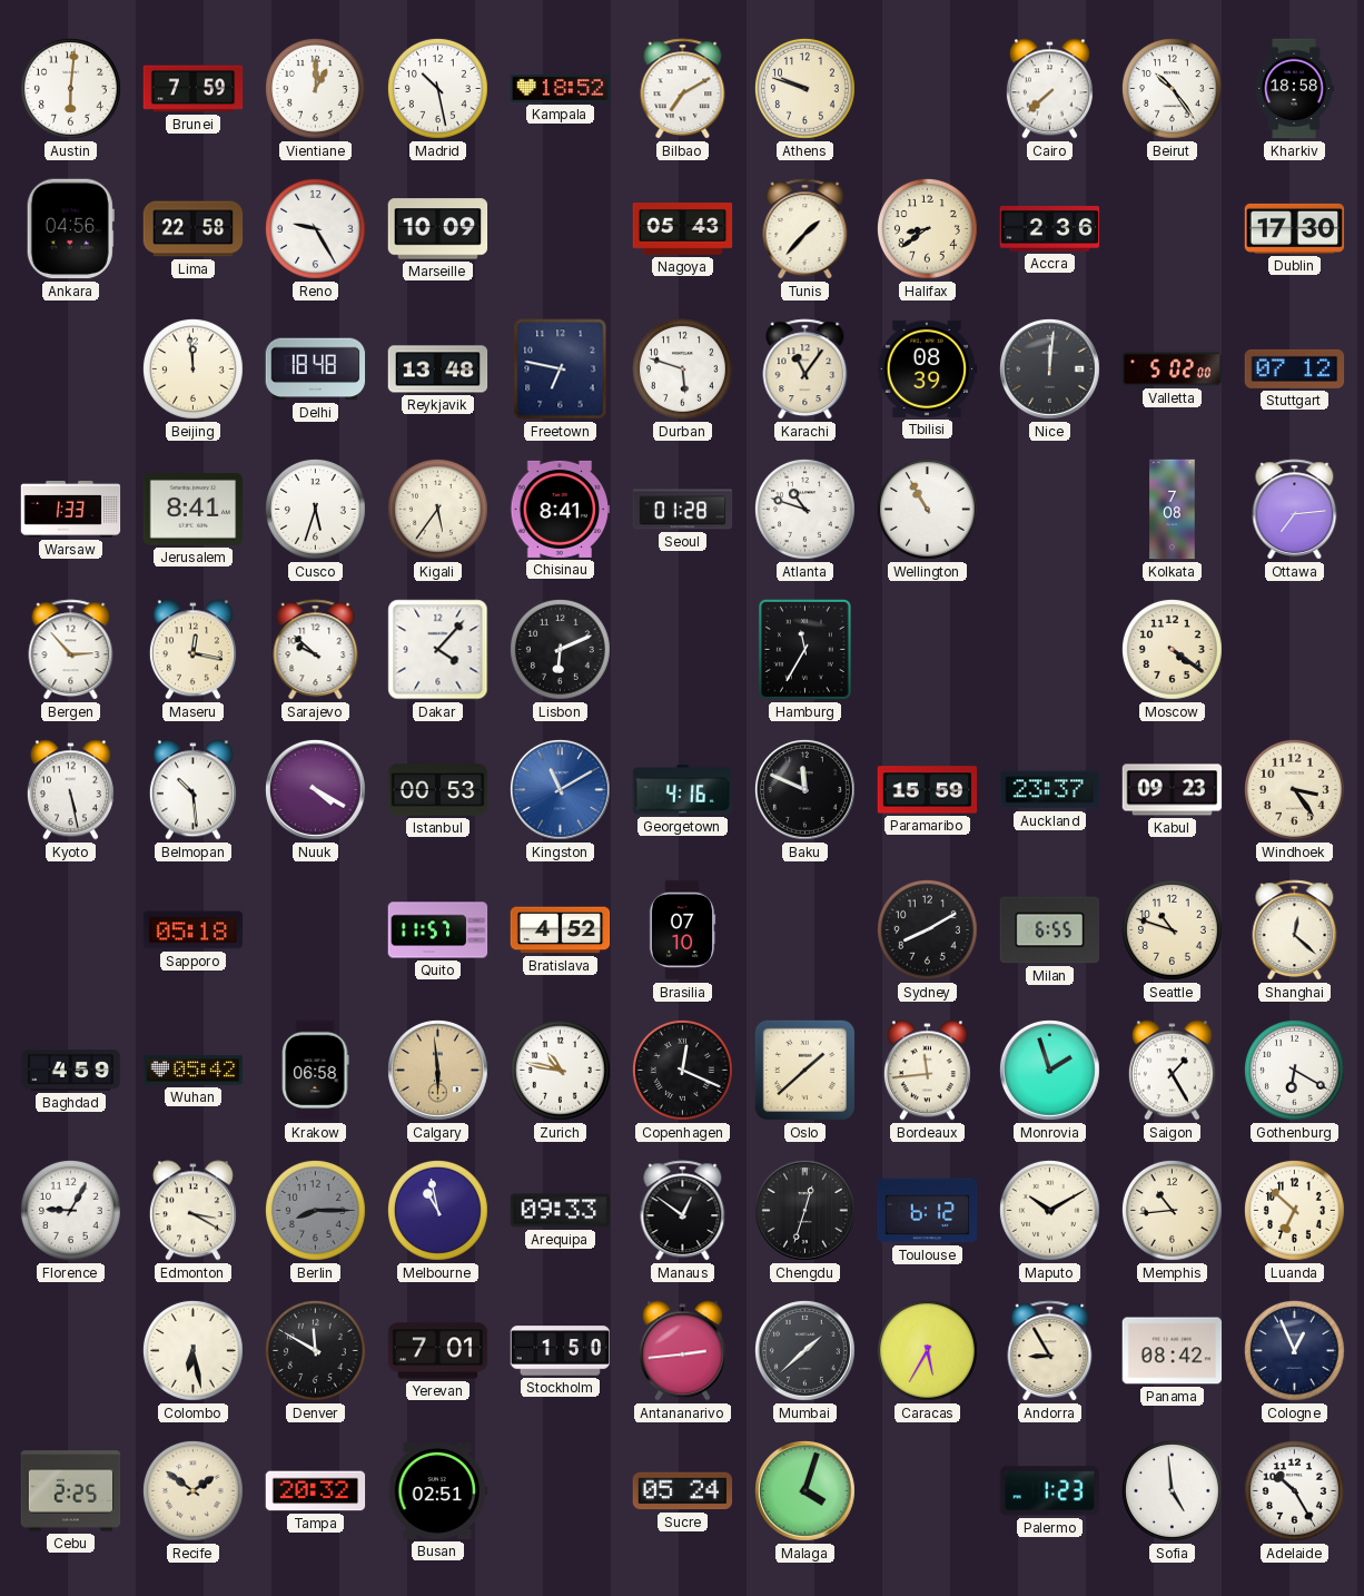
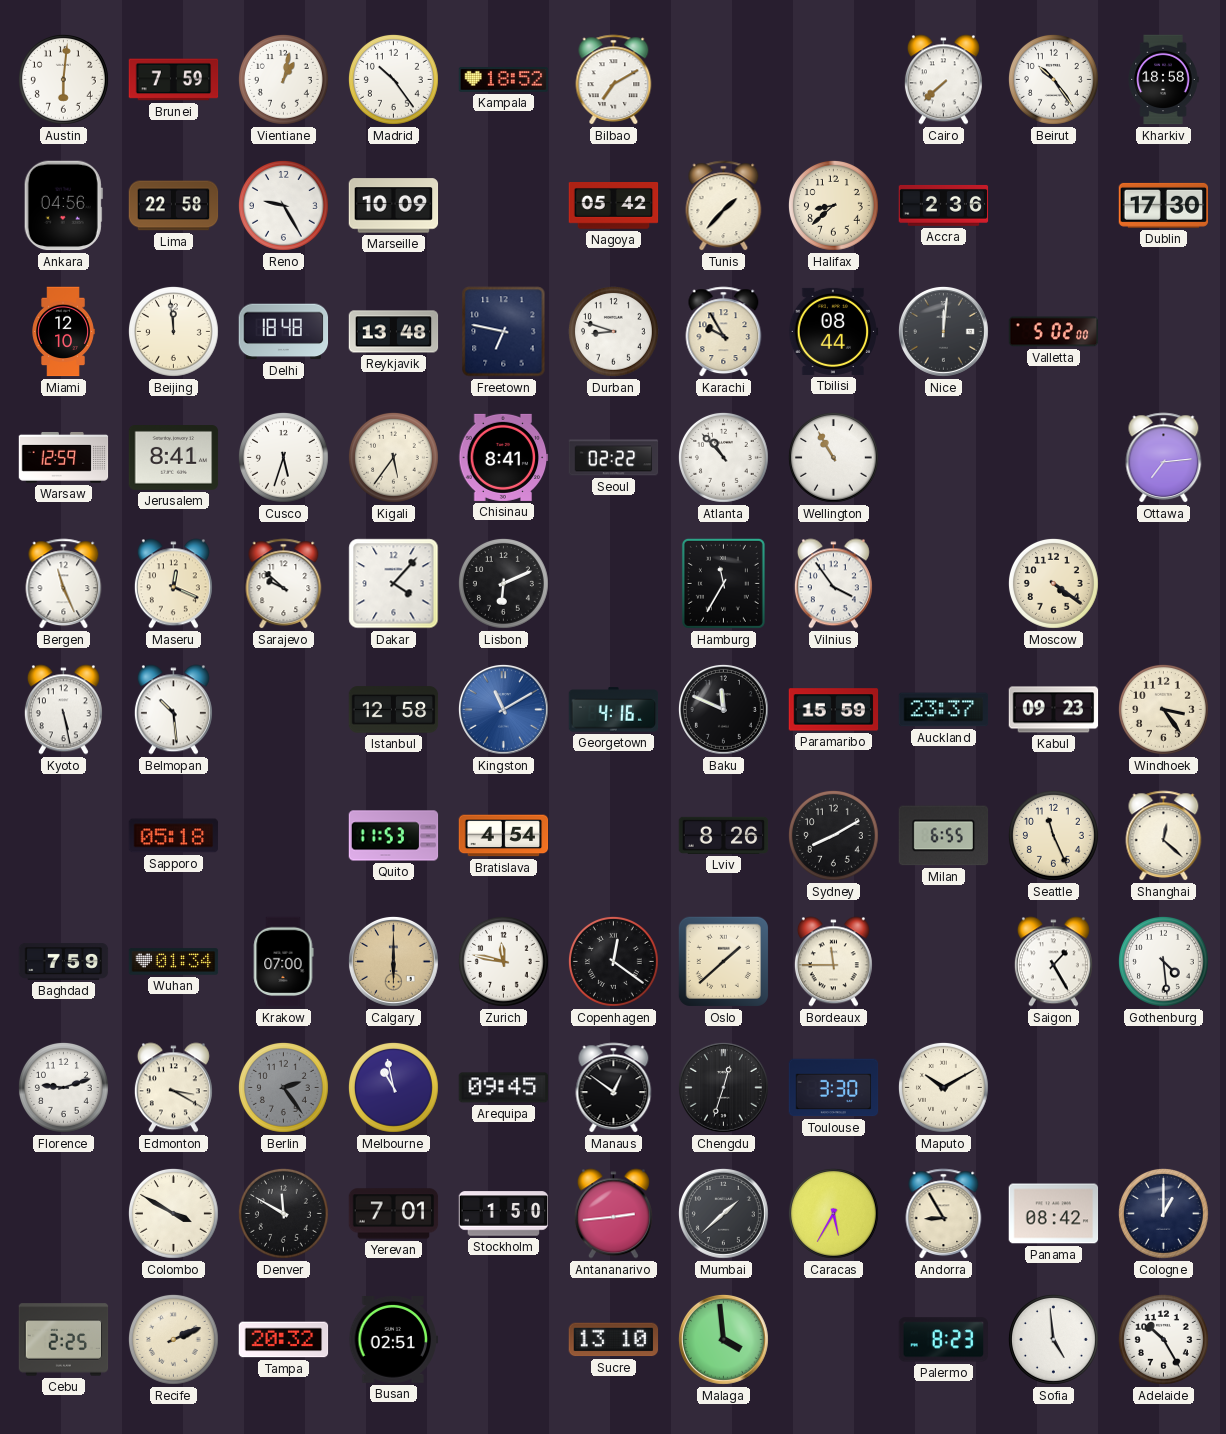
Vientiane: 1:00 -> 1:02
Madrid: 10:28 -> 10:24
Athens: 9:48 -> none
Nagoya: 05:43 -> 05:42
Halifax: 8:39 -> 8:38
Miami: none -> 12:10
Durban: 5:48 -> 8:48
Karachi: 11:06 -> 9:55
Tbilisi: 08:39 -> 08:44
Stuttgart: 07:12 -> none
Warsaw: 1:33 -> 12:59
Seoul: 01:28 -> 02:22
Atlanta: 10:48 -> 10:53
Kolkata: 7:08 -> none
Bergen: 2:53 -> 11:26
Maseru: 12:17 -> 12:19
Vilnius: none -> 3:54
Nuuk: 4:20 -> none
Istanbul: 00:53 -> 12:58
Quito: 11:57 -> 11:53
Bratislava: 4:52 -> 4:54
Brasilia: 07:10 -> none
Lviv: none -> 8:26
Seattle: 10:48 -> 11:26
Baghdad: 4:59 -> 7:59
Wuhan: 05:42 -> 01:34
Krakow: 06:58 -> 07:00
Calgary: 5:59 -> 6:00
Zurich: 10:47 -> 11:47
Copenhagen: 12:19 -> 12:21
Bordeaux: 11:44 -> 11:45
Monrovia: 1:57 -> none
Gothenburg: 6:20 -> 4:29
Florence: 9:05 -> 9:12
Berlin: 8:15 -> 2:24
Arequipa: 09:33 -> 09:45
Toulouse: 6:12 -> 3:30
Memphis: 10:44 -> none
Luanda: 6:52 -> none
Colombo: 6:28 -> 3:50
Cologne: 12:56 -> 1:00
Recife: 1:51 -> 2:11
Sucre: 05:24 -> 13:10
Malaga: 4:03 -> 3:59
Palermo: 1:23 -> 8:23
